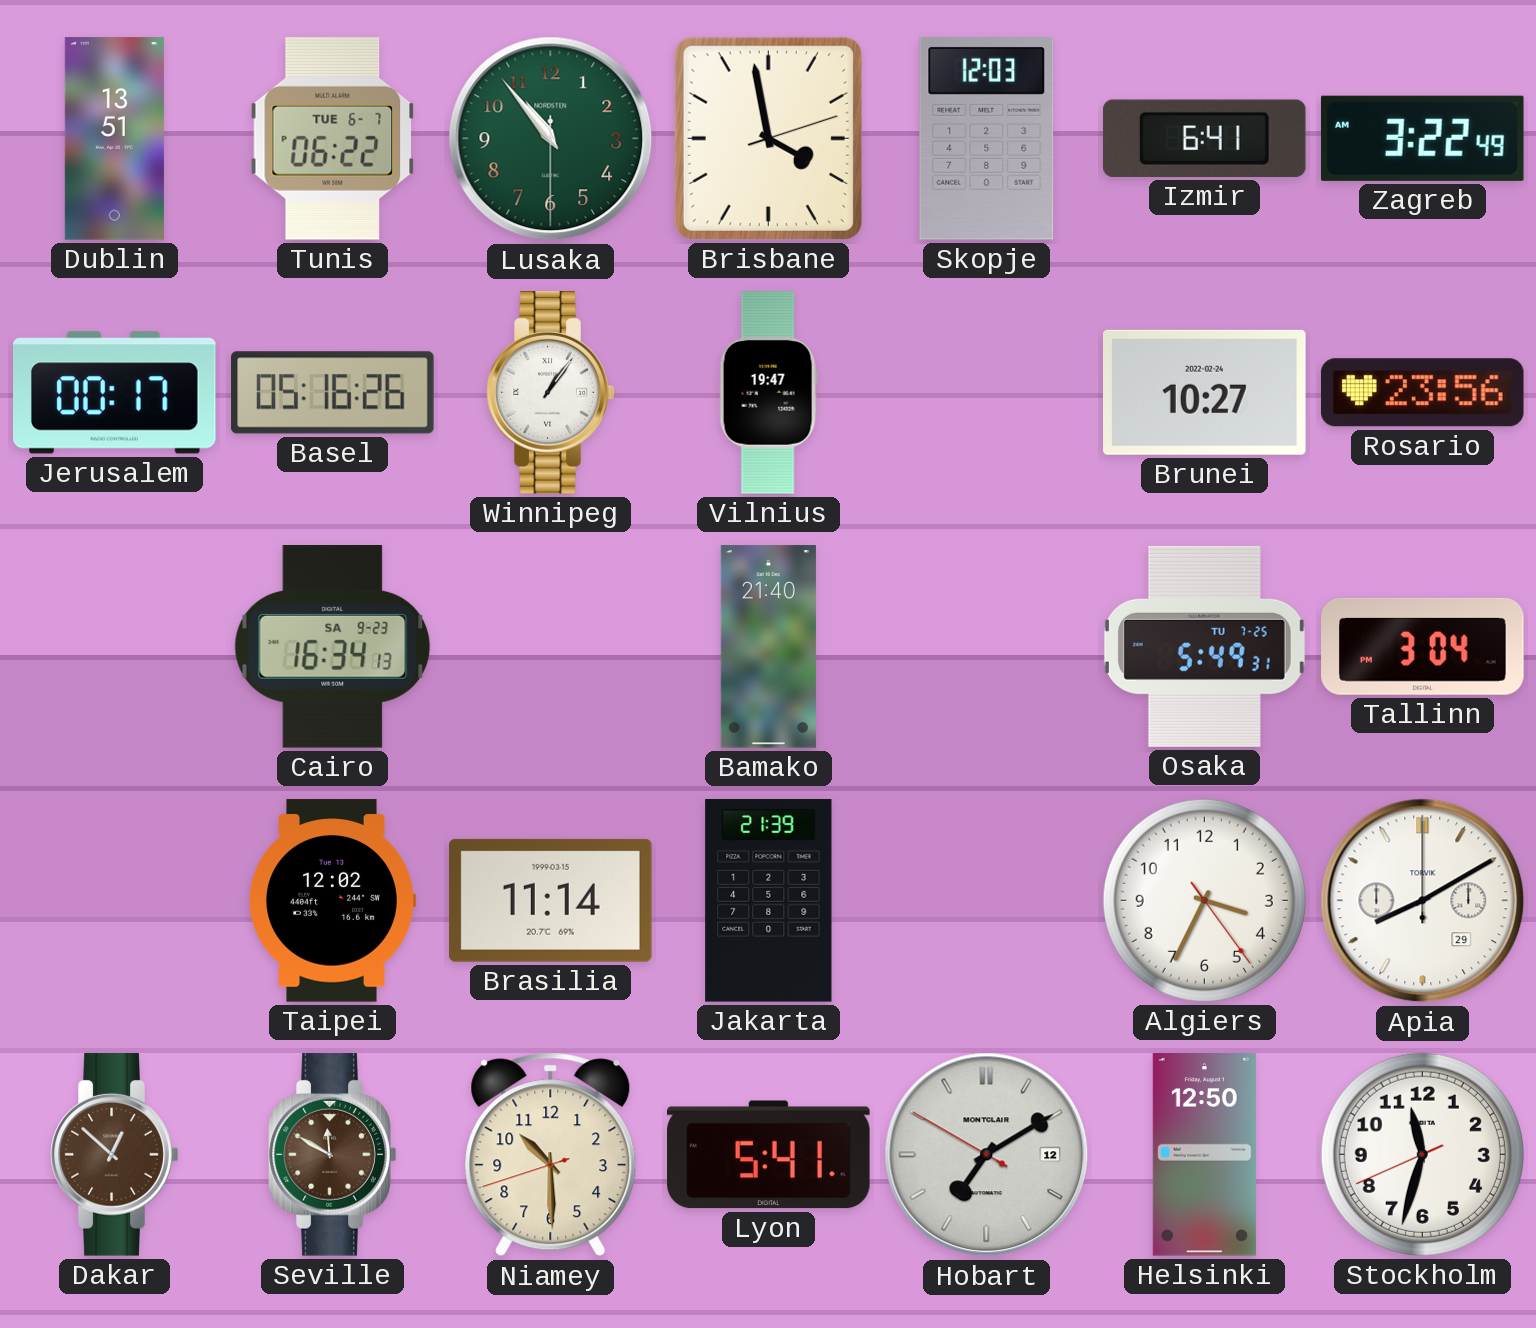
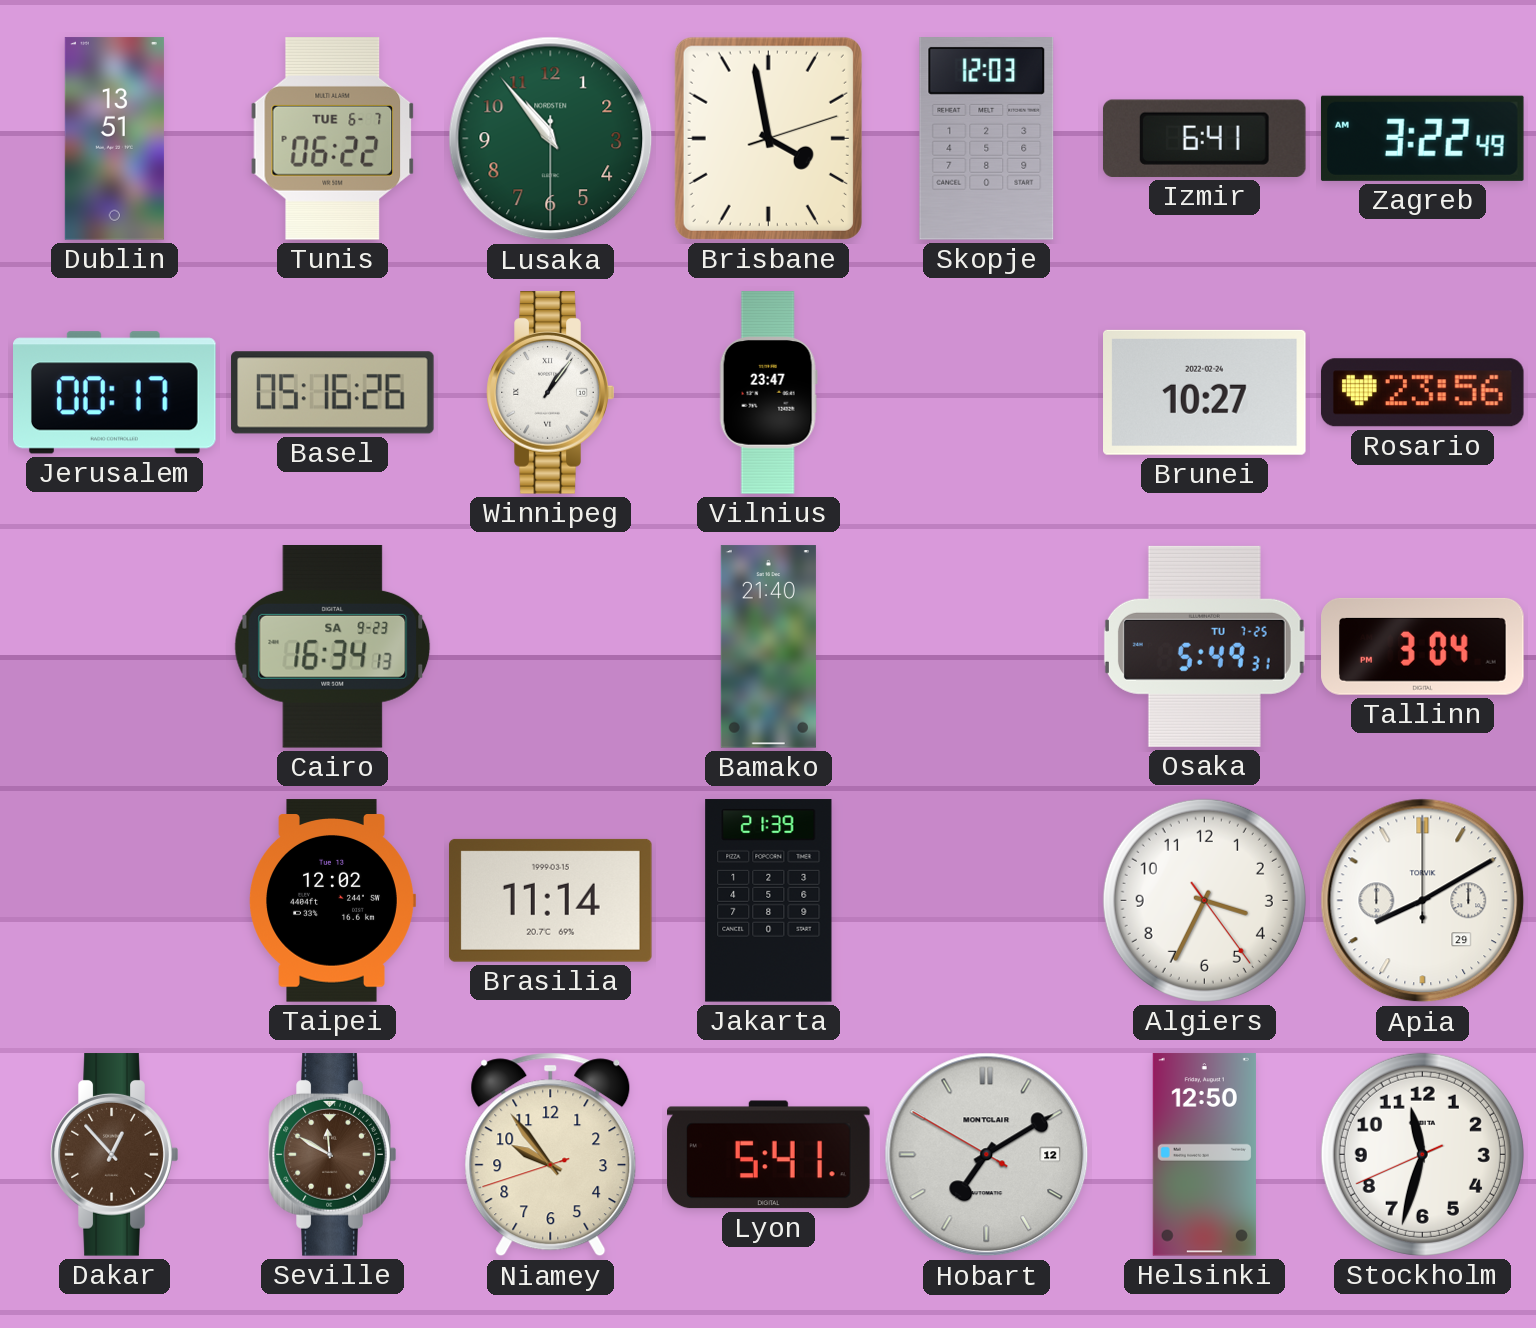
Vilnius: 19:47 -> 23:47
Dakar: 12:52 -> 12:53
Niamey: 10:29 -> 9:53
